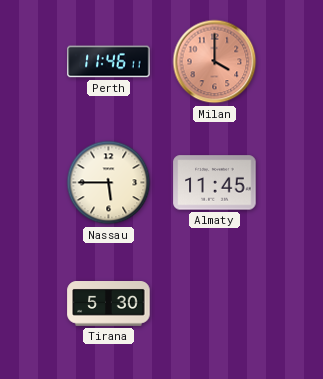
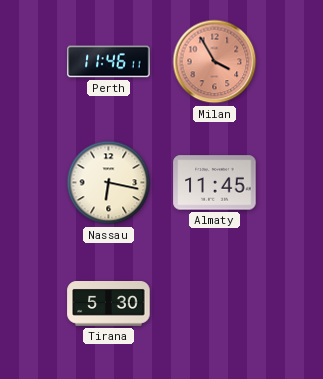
Milan: 4:00 -> 3:55
Nassau: 5:45 -> 6:17
